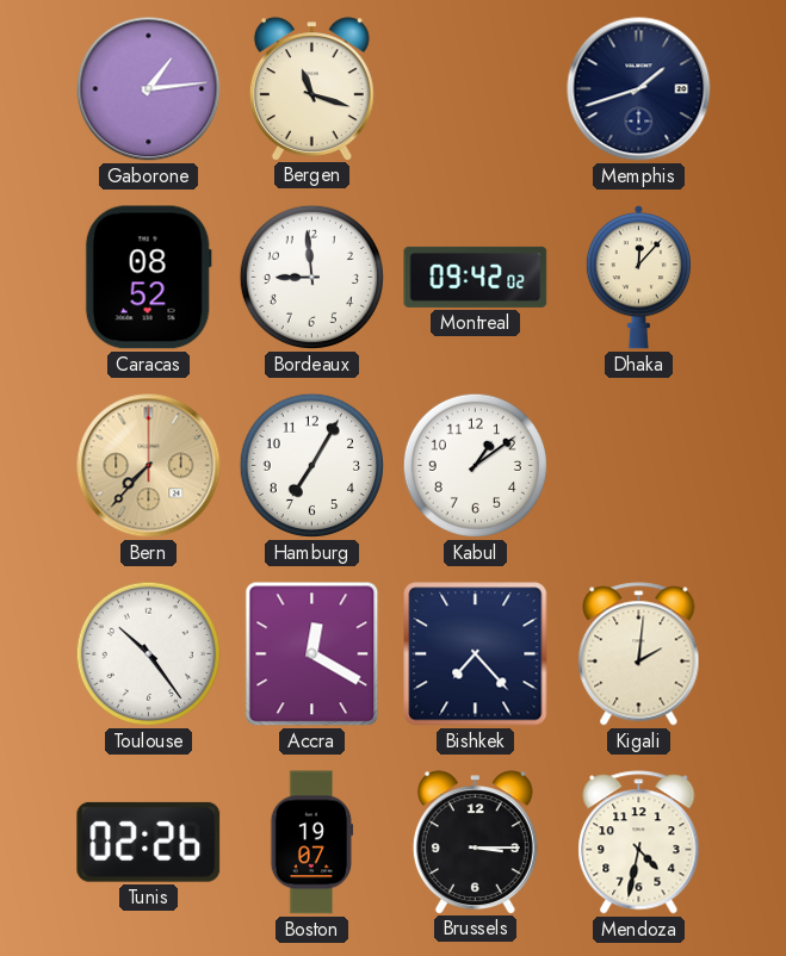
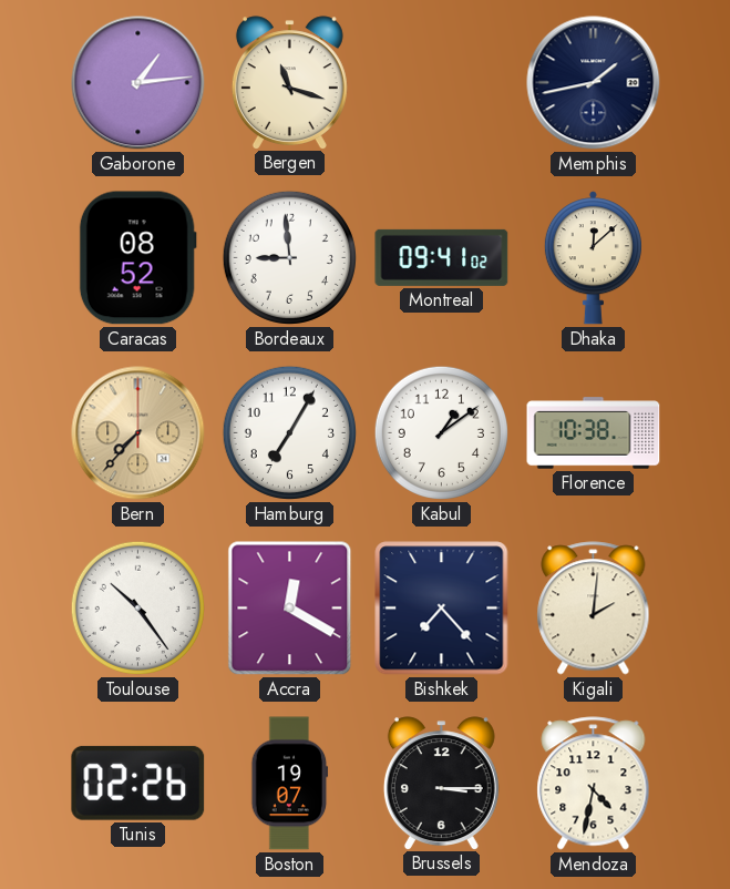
Memphis: 1:42 -> 1:43
Montreal: 09:42 -> 09:41
Dhaka: 12:07 -> 12:08
Florence: none -> 10:38
